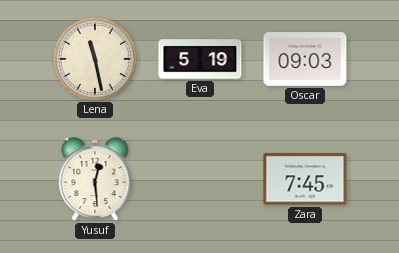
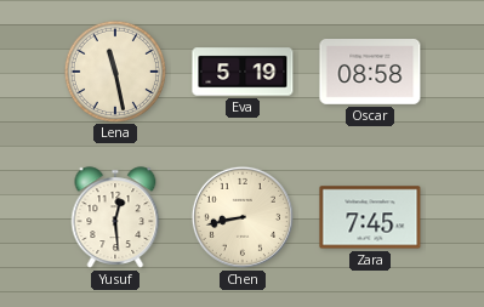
Oscar: 09:03 -> 08:58
Chen: none -> 8:43
